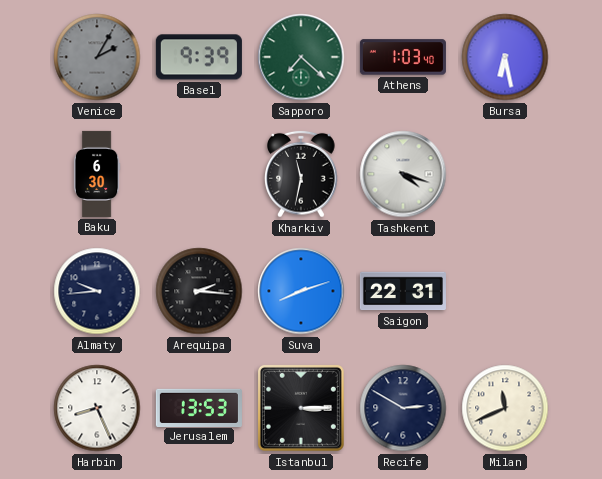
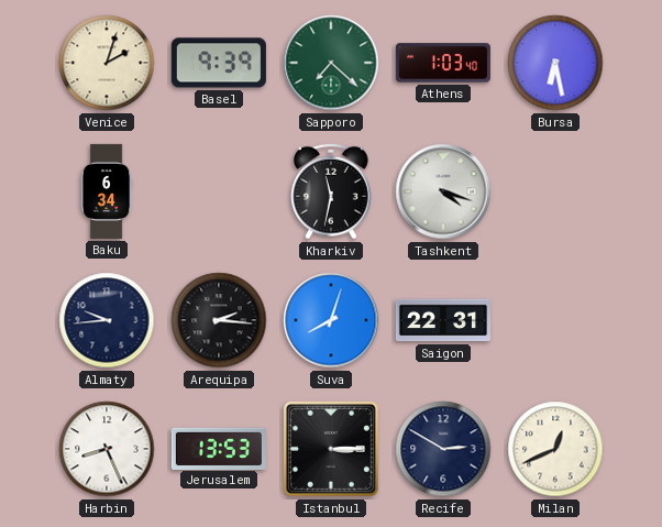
Venice: 2:05 -> 2:03
Venice dial: grey -> cream
Baku: 6:30 -> 6:34
Suva: 8:12 -> 8:03
Milan: 11:41 -> 12:41
